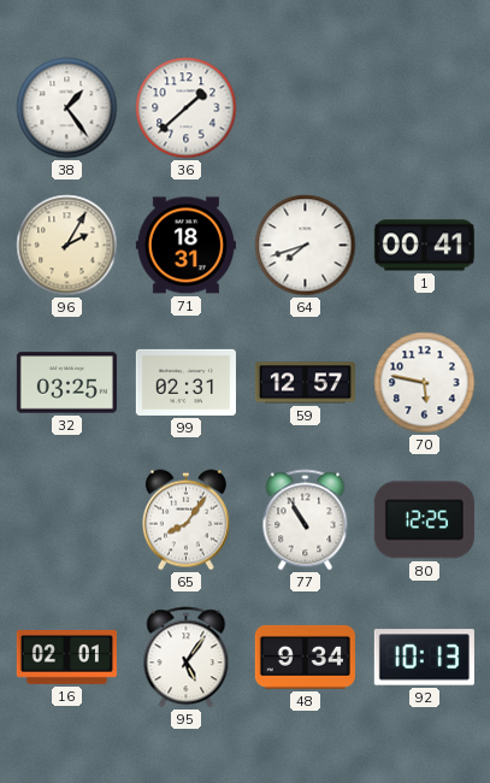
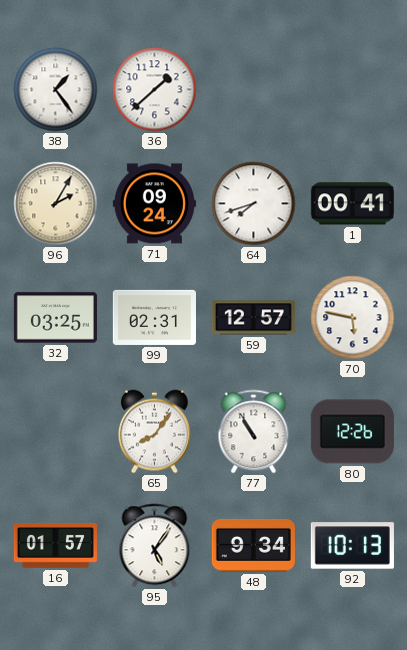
71: 18:31 -> 09:24
80: 12:25 -> 12:26
16: 02:01 -> 01:57
